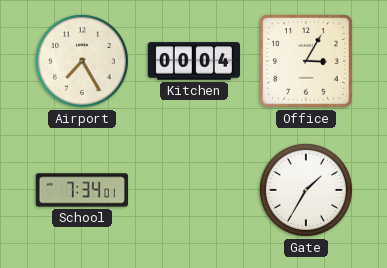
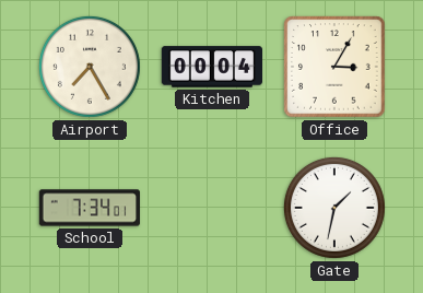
Gate: 1:35 -> 1:32
